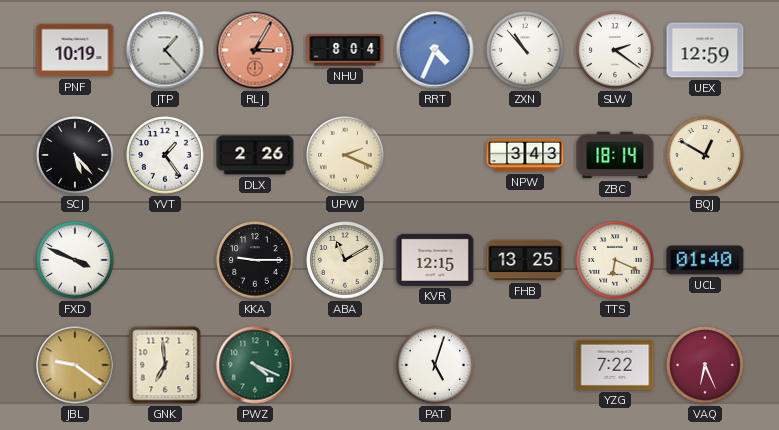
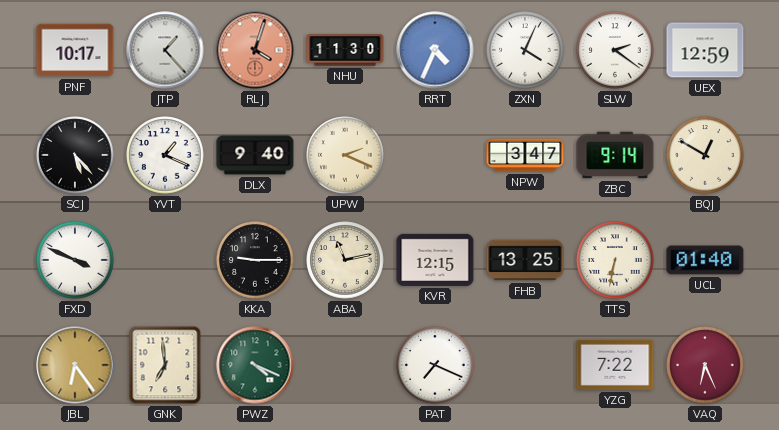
PNF: 10:19 -> 10:17
RLJ: 3:05 -> 4:03
NHU: 8:04 -> 11:30
ZXN: 10:53 -> 4:04
YVT: 1:24 -> 1:19
DLX: 2:26 -> 9:40
NPW: 3:43 -> 3:47
ZBC: 18:14 -> 9:14
ABA: 11:10 -> 11:13
TTS: 6:19 -> 6:32
JBL: 9:21 -> 6:24
PAT: 5:03 -> 7:19
